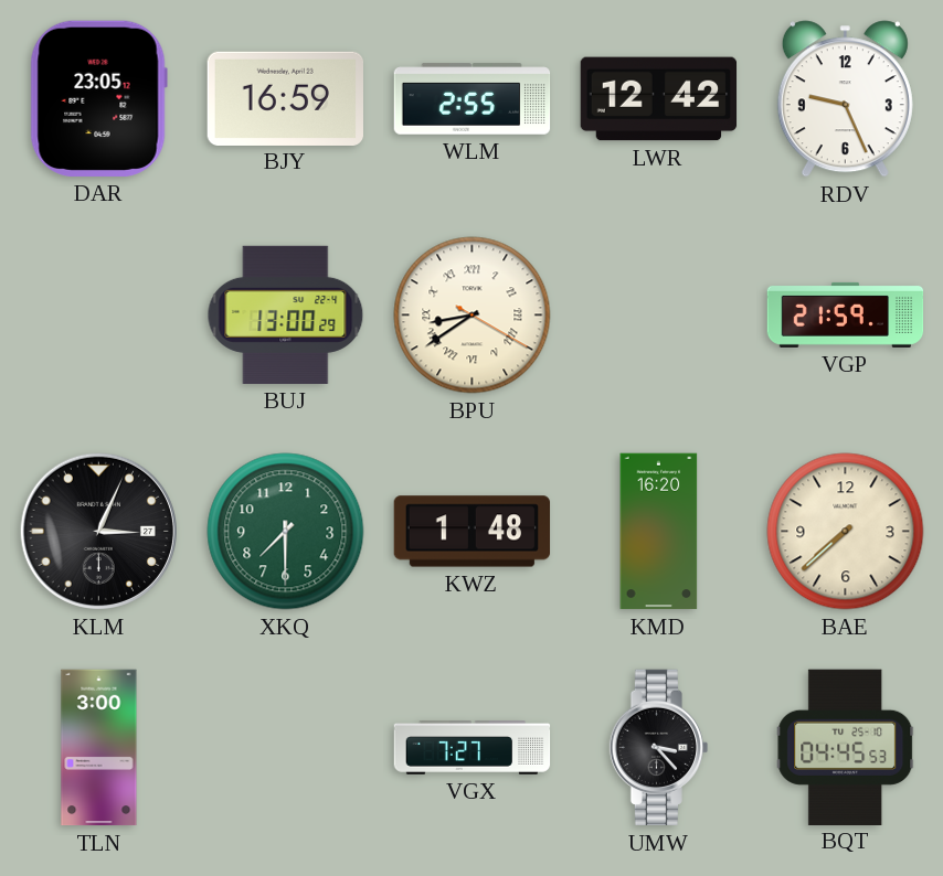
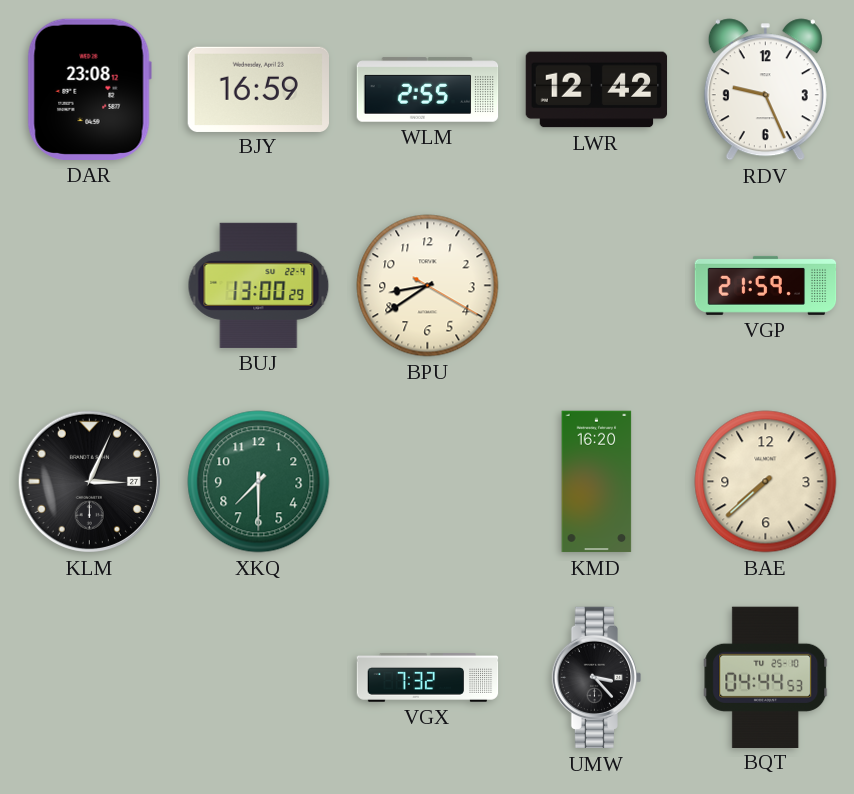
DAR: 23:05 -> 23:08
BPU numerals: Roman -> Arabic
KWZ: 1:48 -> none
TLN: 3:00 -> none
VGX: 7:27 -> 7:32
BQT: 04:45 -> 04:44
